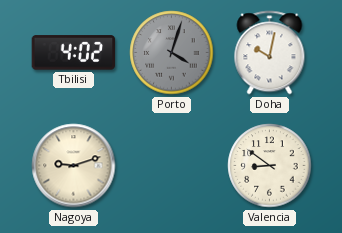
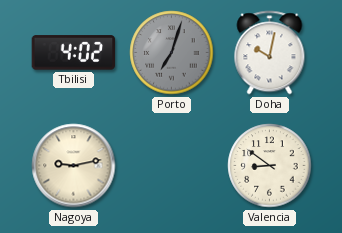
Porto: 4:03 -> 7:03
Nagoya: 9:12 -> 9:13
